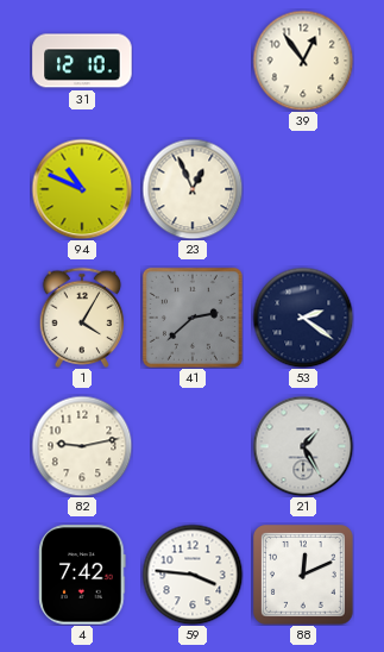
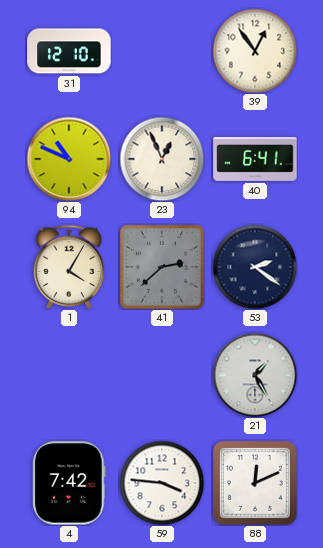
40: none -> 6:41
82: 9:13 -> none
